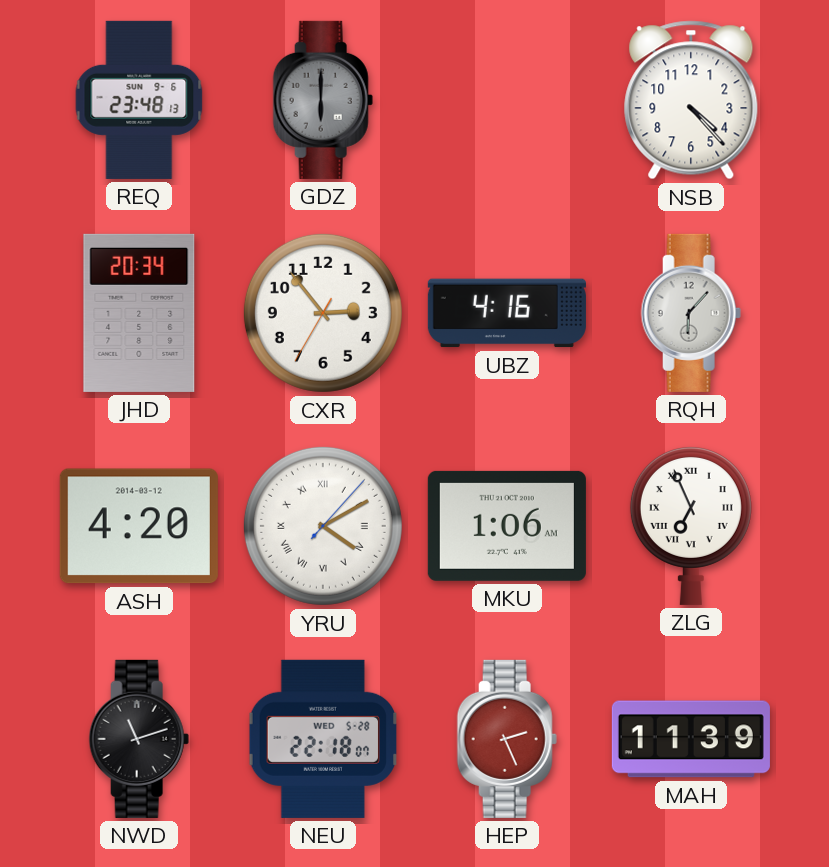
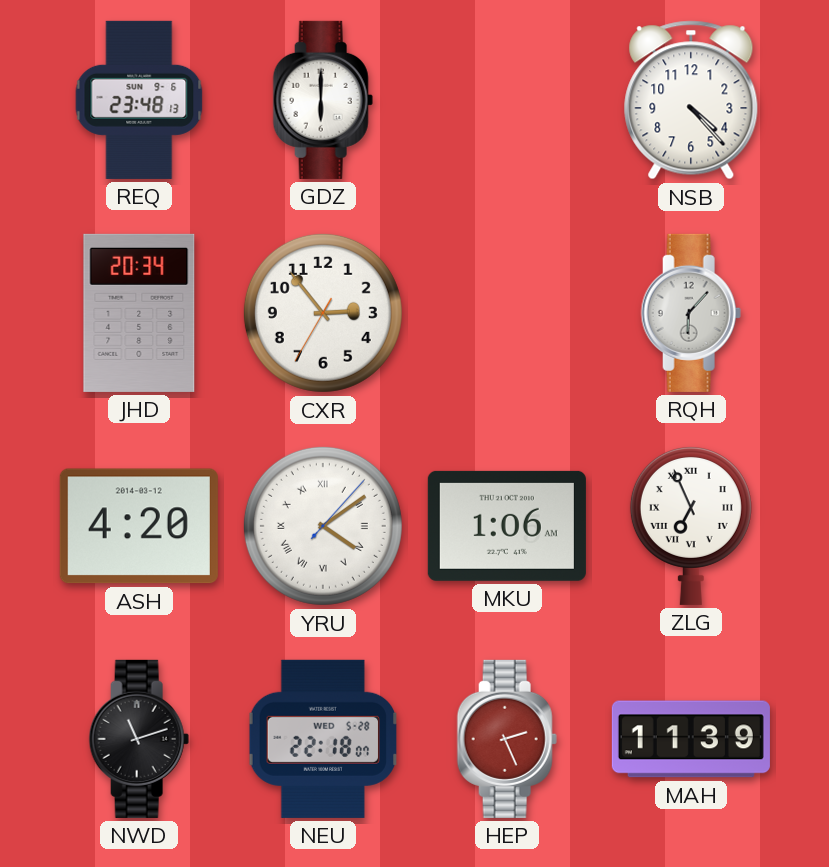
GDZ dial: grey -> white
UBZ: 4:16 -> none
YRU: 4:10 -> 4:09
